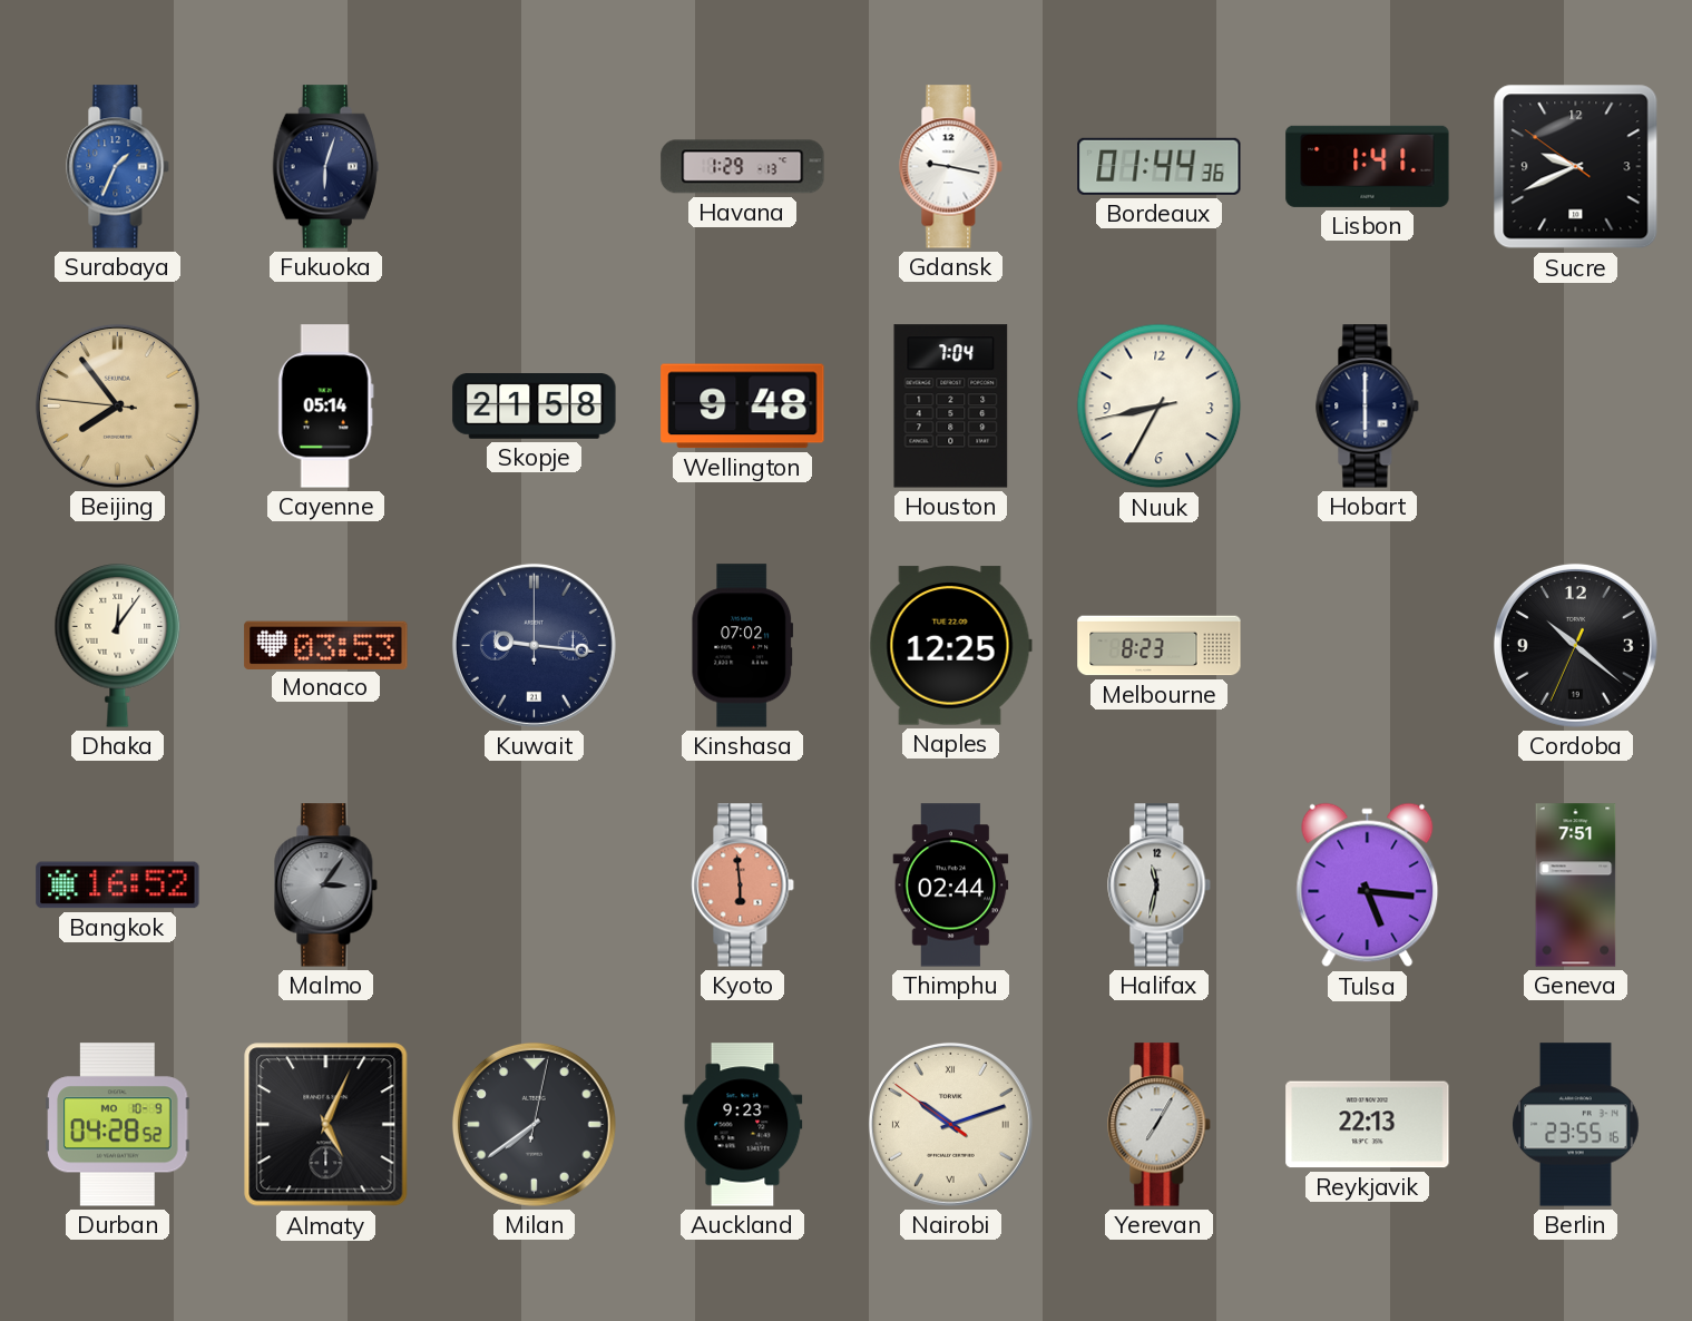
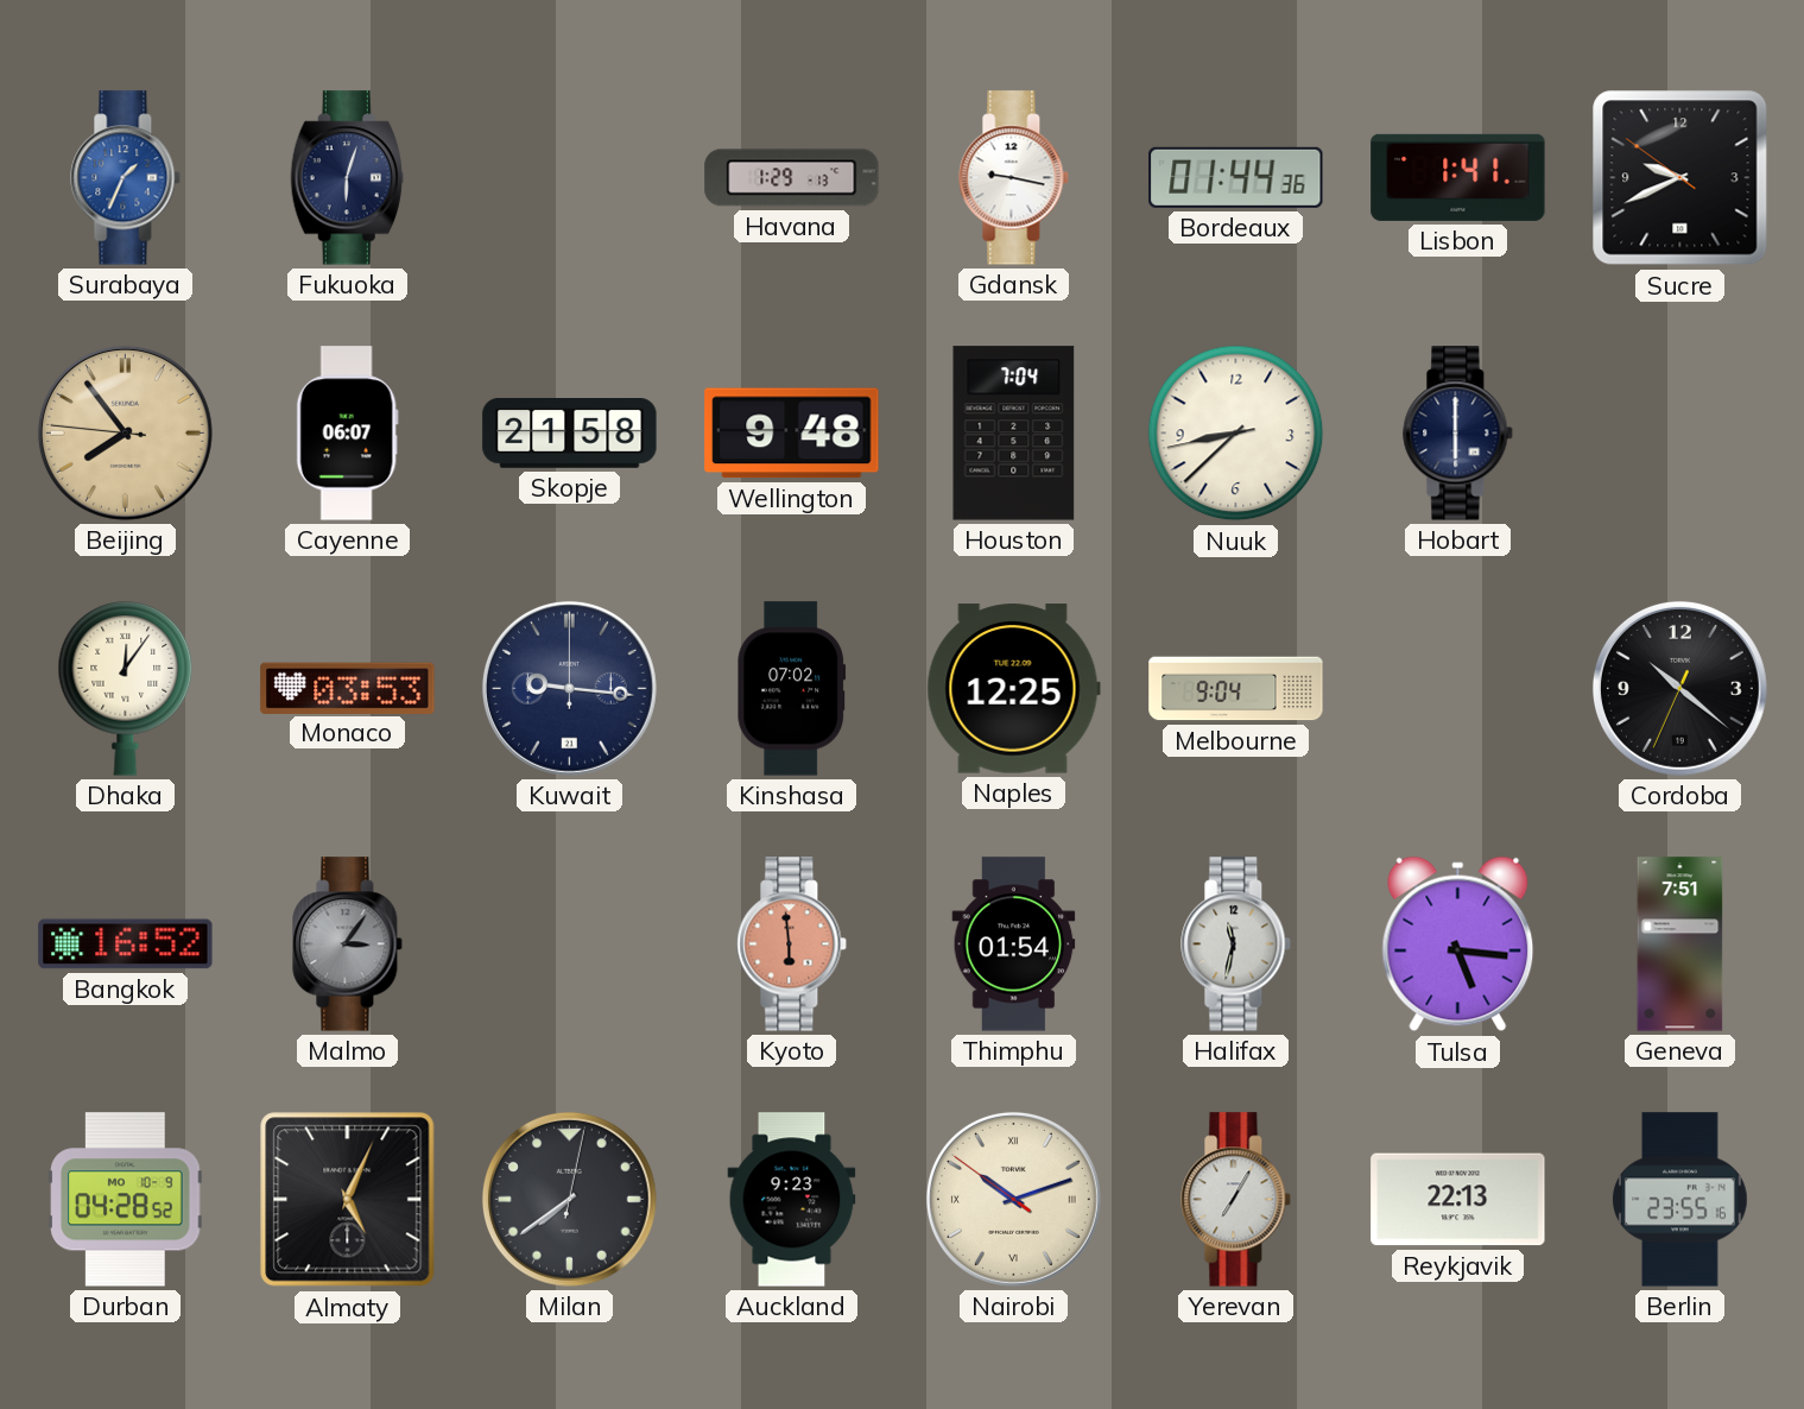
Cayenne: 05:14 -> 06:07
Nuuk: 8:34 -> 8:37
Melbourne: 8:23 -> 9:04
Thimphu: 02:44 -> 01:54
